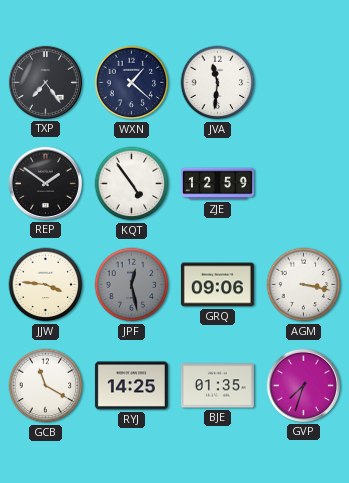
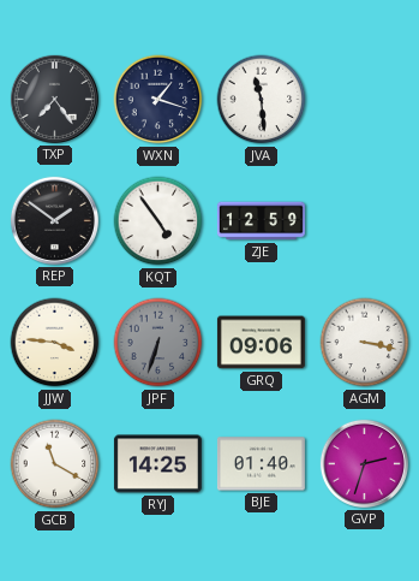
WXN: 1:22 -> 1:18
JVA: 11:31 -> 11:29
JPF: 12:28 -> 6:33
BJE: 01:35 -> 01:40
GVP: 7:33 -> 2:33
